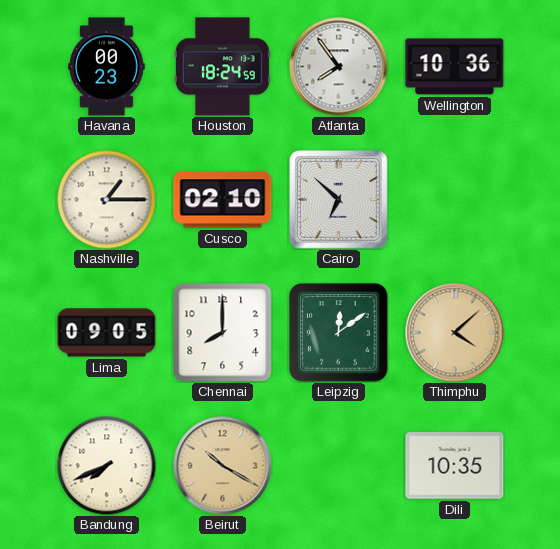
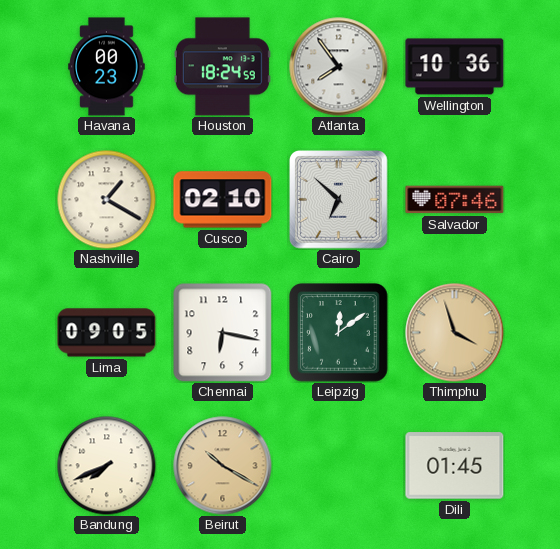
Nashville: 1:15 -> 1:20
Salvador: none -> 07:46
Chennai: 8:00 -> 6:17
Thimphu: 4:08 -> 3:57
Dili: 10:35 -> 01:45
